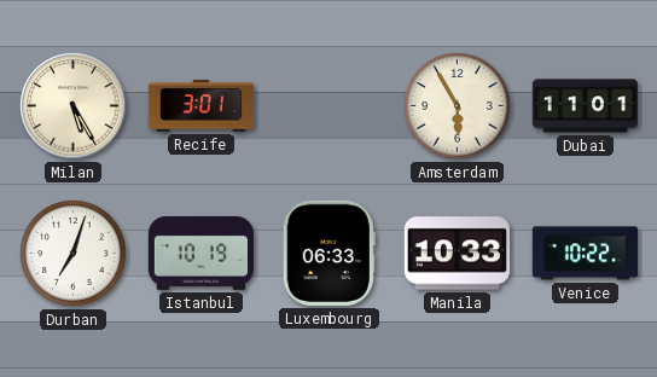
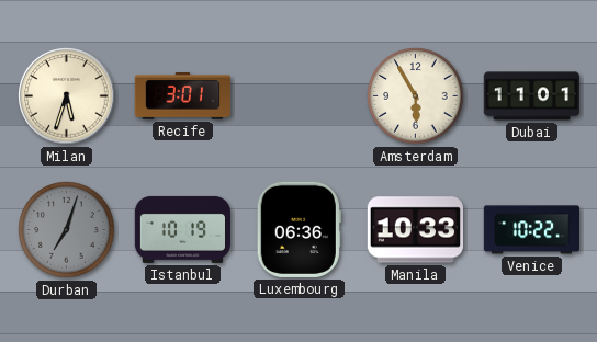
Milan: 5:25 -> 5:33
Durban dial: white -> grey
Luxembourg: 06:33 -> 06:36
